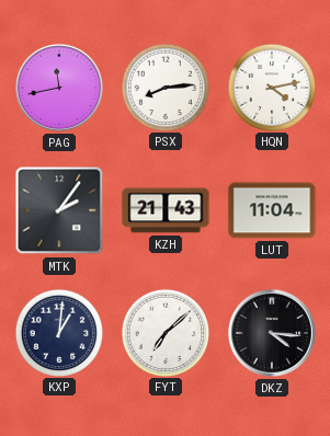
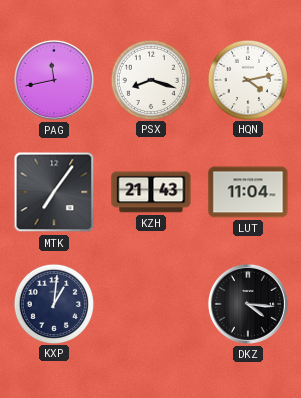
PSX: 8:14 -> 8:18
MTK: 2:06 -> 7:06
FYT: 7:08 -> none
